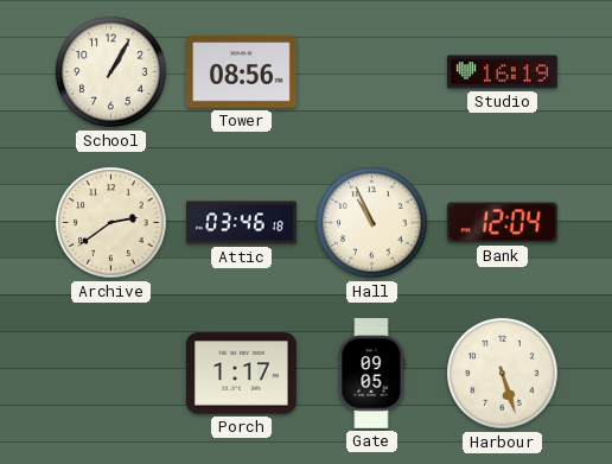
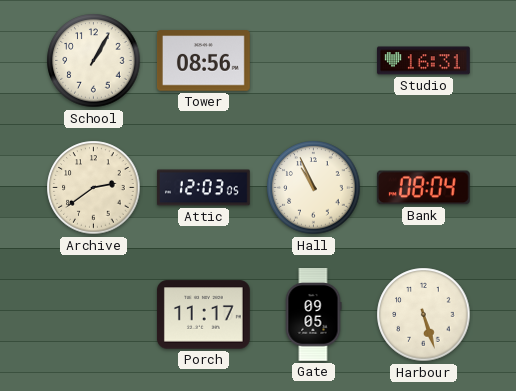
Studio: 16:19 -> 16:31
Attic: 03:46 -> 12:03
Bank: 12:04 -> 08:04
Porch: 1:17 -> 11:17
